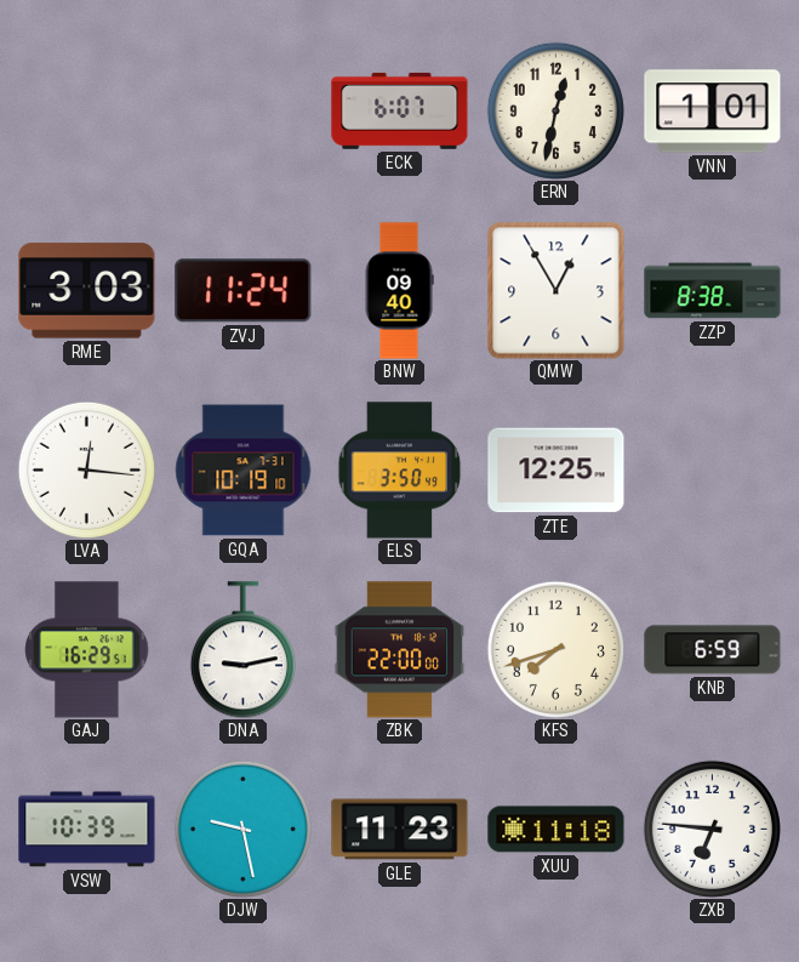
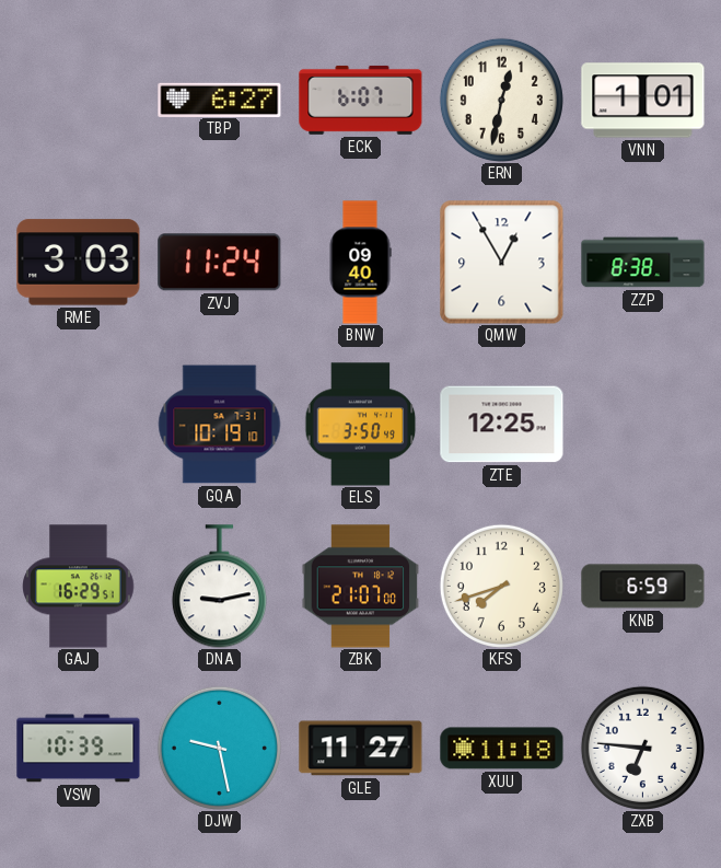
TBP: none -> 6:27
LVA: 12:16 -> none
ZBK: 22:00 -> 21:07
GLE: 11:23 -> 11:27
